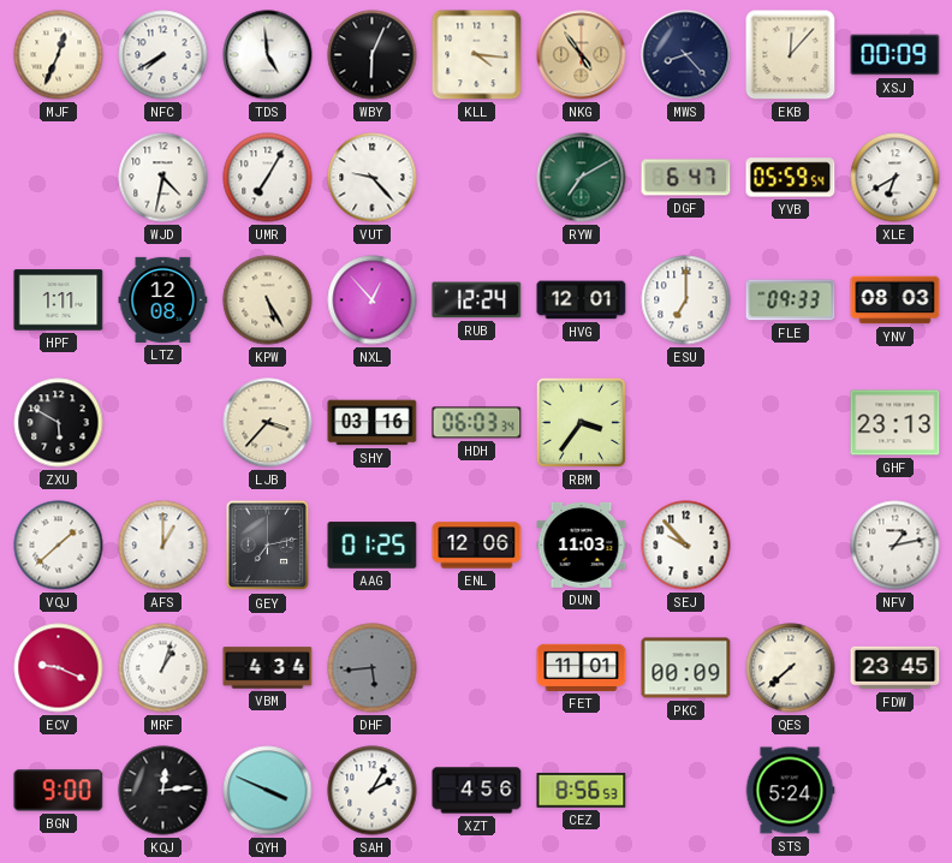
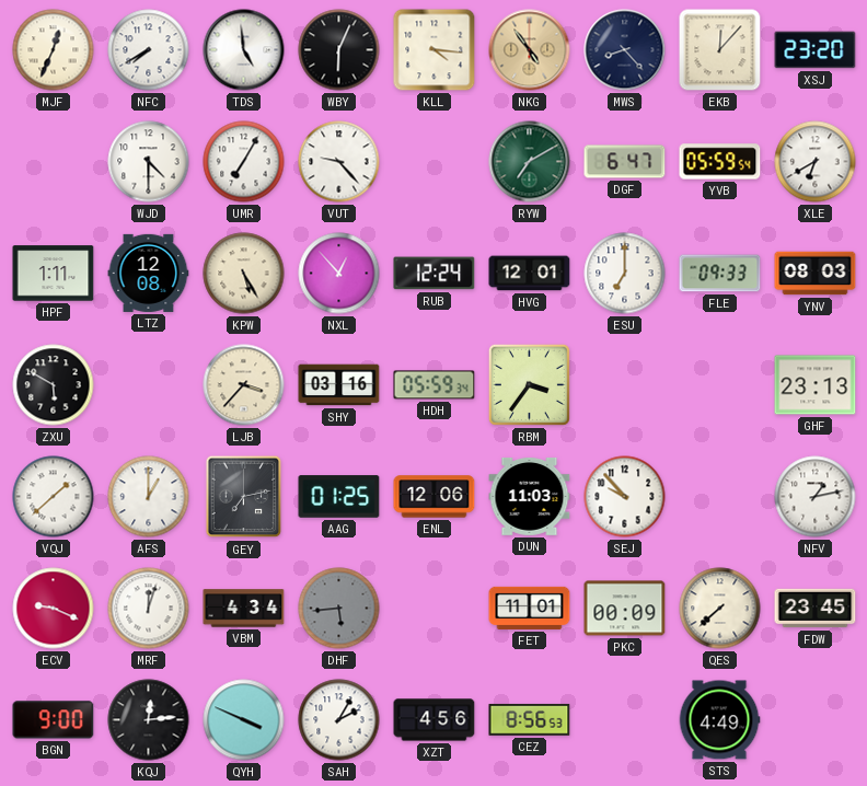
XSJ: 00:09 -> 23:20
WJD: 4:32 -> 4:30
HDH: 06:03 -> 05:59
MRF: 1:03 -> 12:03
STS: 5:24 -> 4:49
